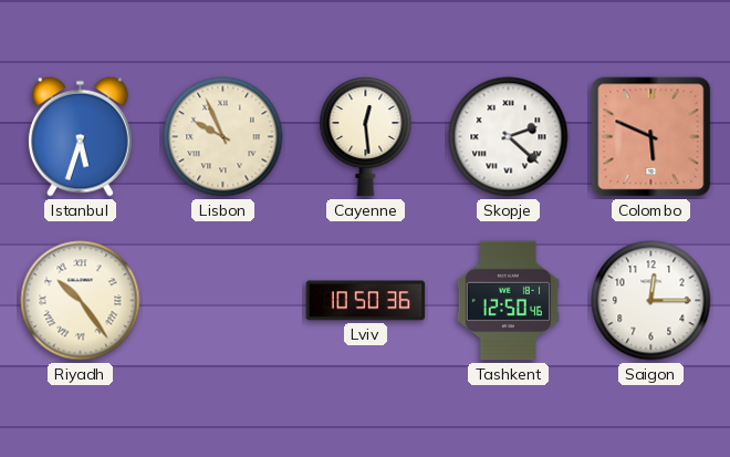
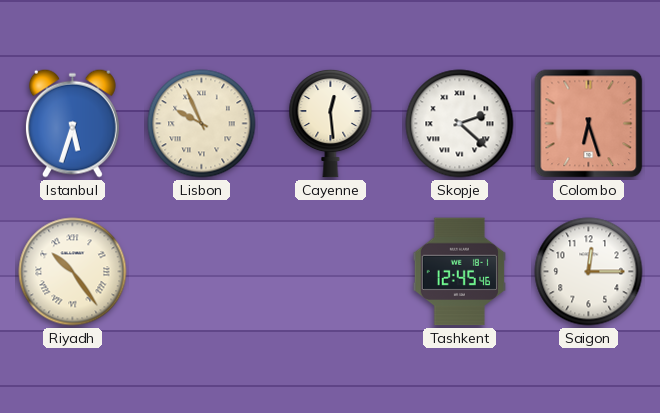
Colombo: 5:49 -> 6:27
Lviv: 10:50 -> none
Tashkent: 12:50 -> 12:45
